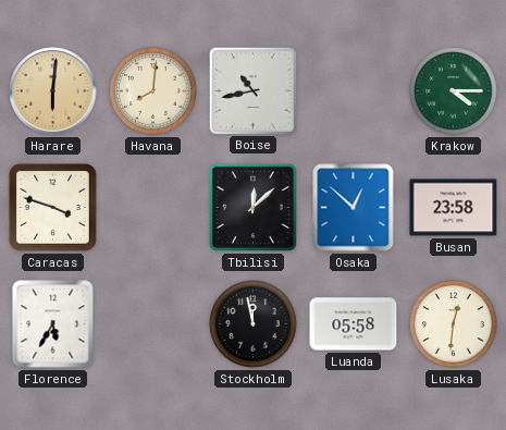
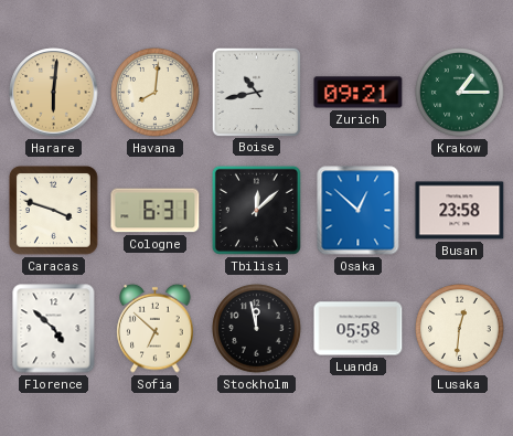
Zurich: none -> 09:21
Krakow: 4:15 -> 1:15
Cologne: none -> 6:31
Florence: 5:35 -> 4:52
Sofia: none -> 6:52
